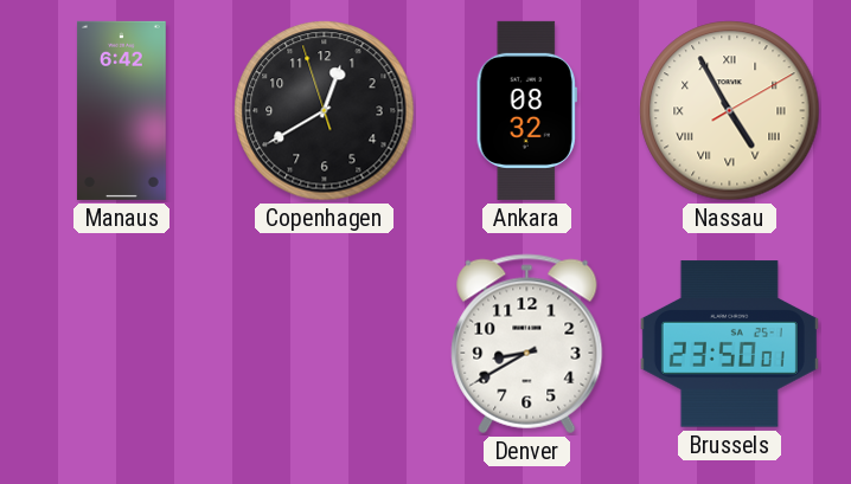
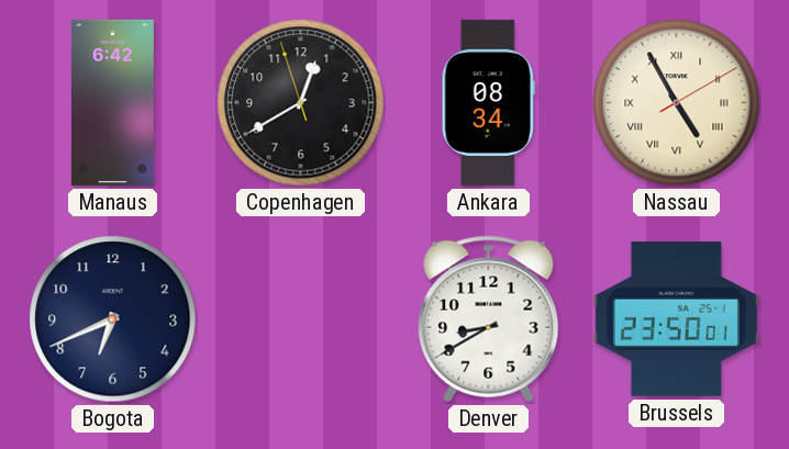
Ankara: 08:32 -> 08:34
Bogota: none -> 6:41
